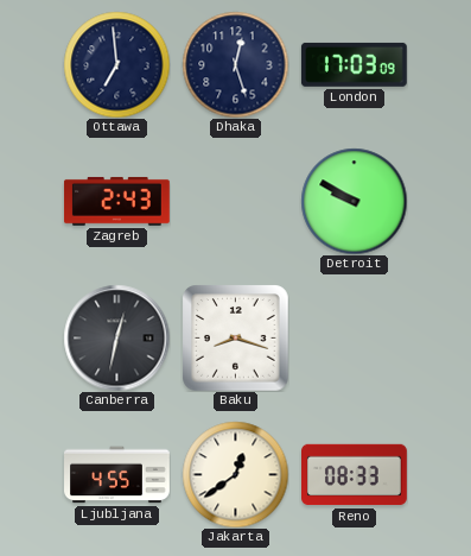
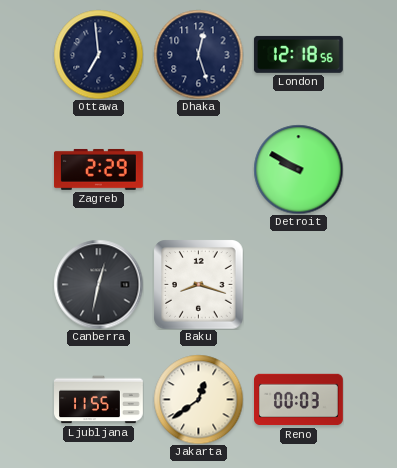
London: 17:03 -> 12:18
Zagreb: 2:43 -> 2:29
Ljubljana: 4:55 -> 11:55
Reno: 08:33 -> 00:03
